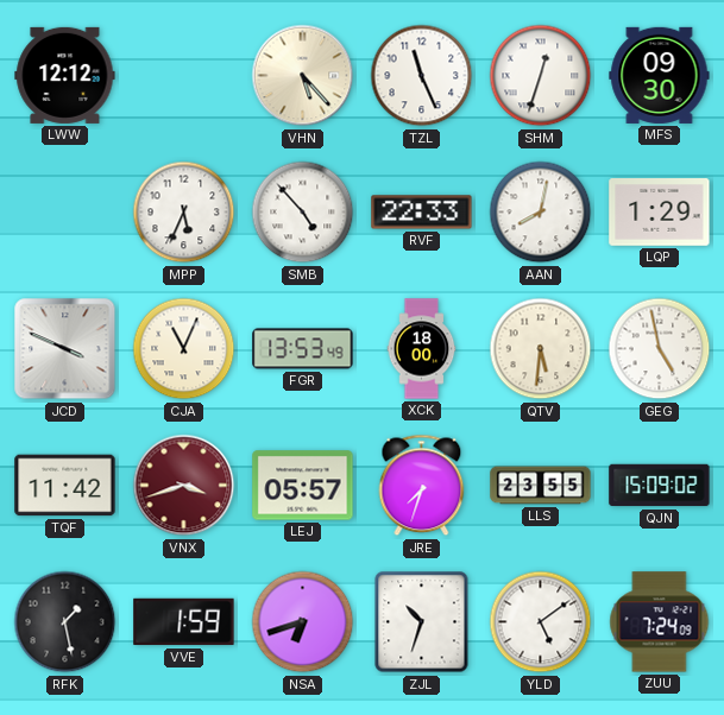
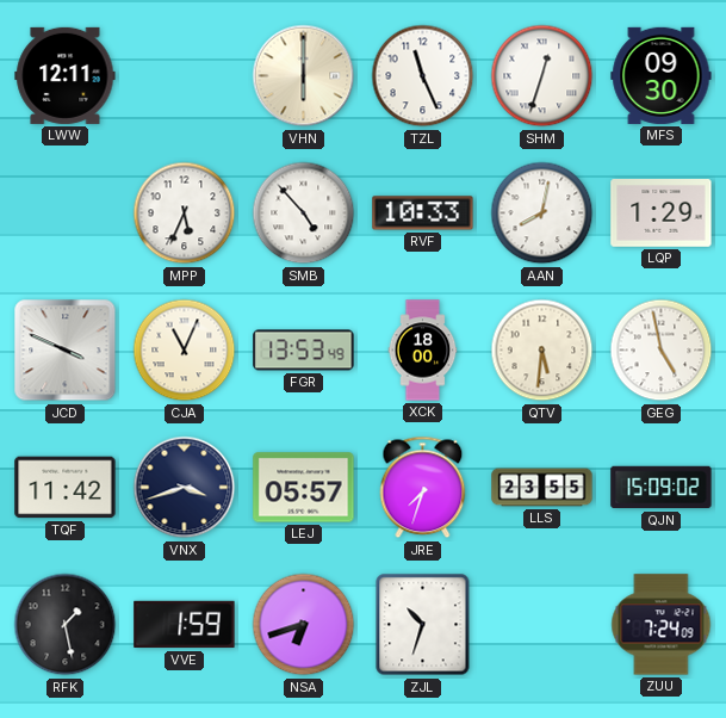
LWW: 12:12 -> 12:11
VHN: 5:23 -> 6:00
RVF: 22:33 -> 10:33
VNX dial: burgundy -> navy
YLD: 5:09 -> none
